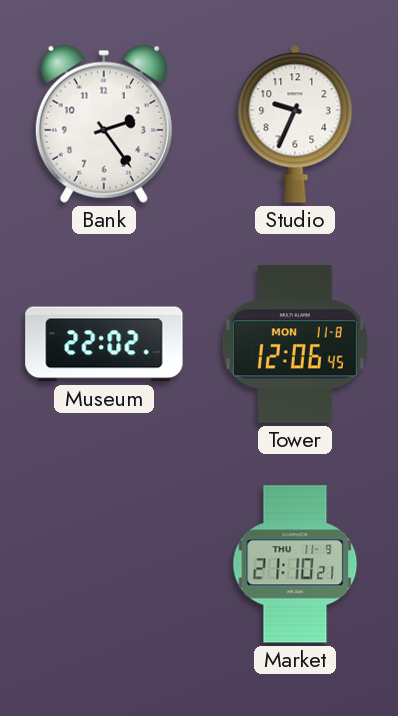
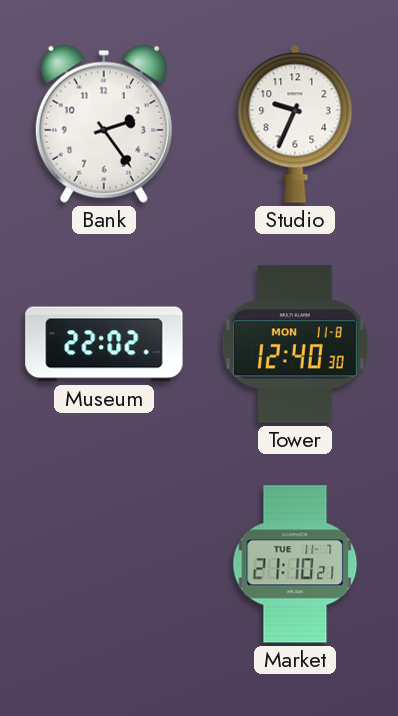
Tower: 12:06 -> 12:40
Market date: THU 11-9 -> TUE 11-7
